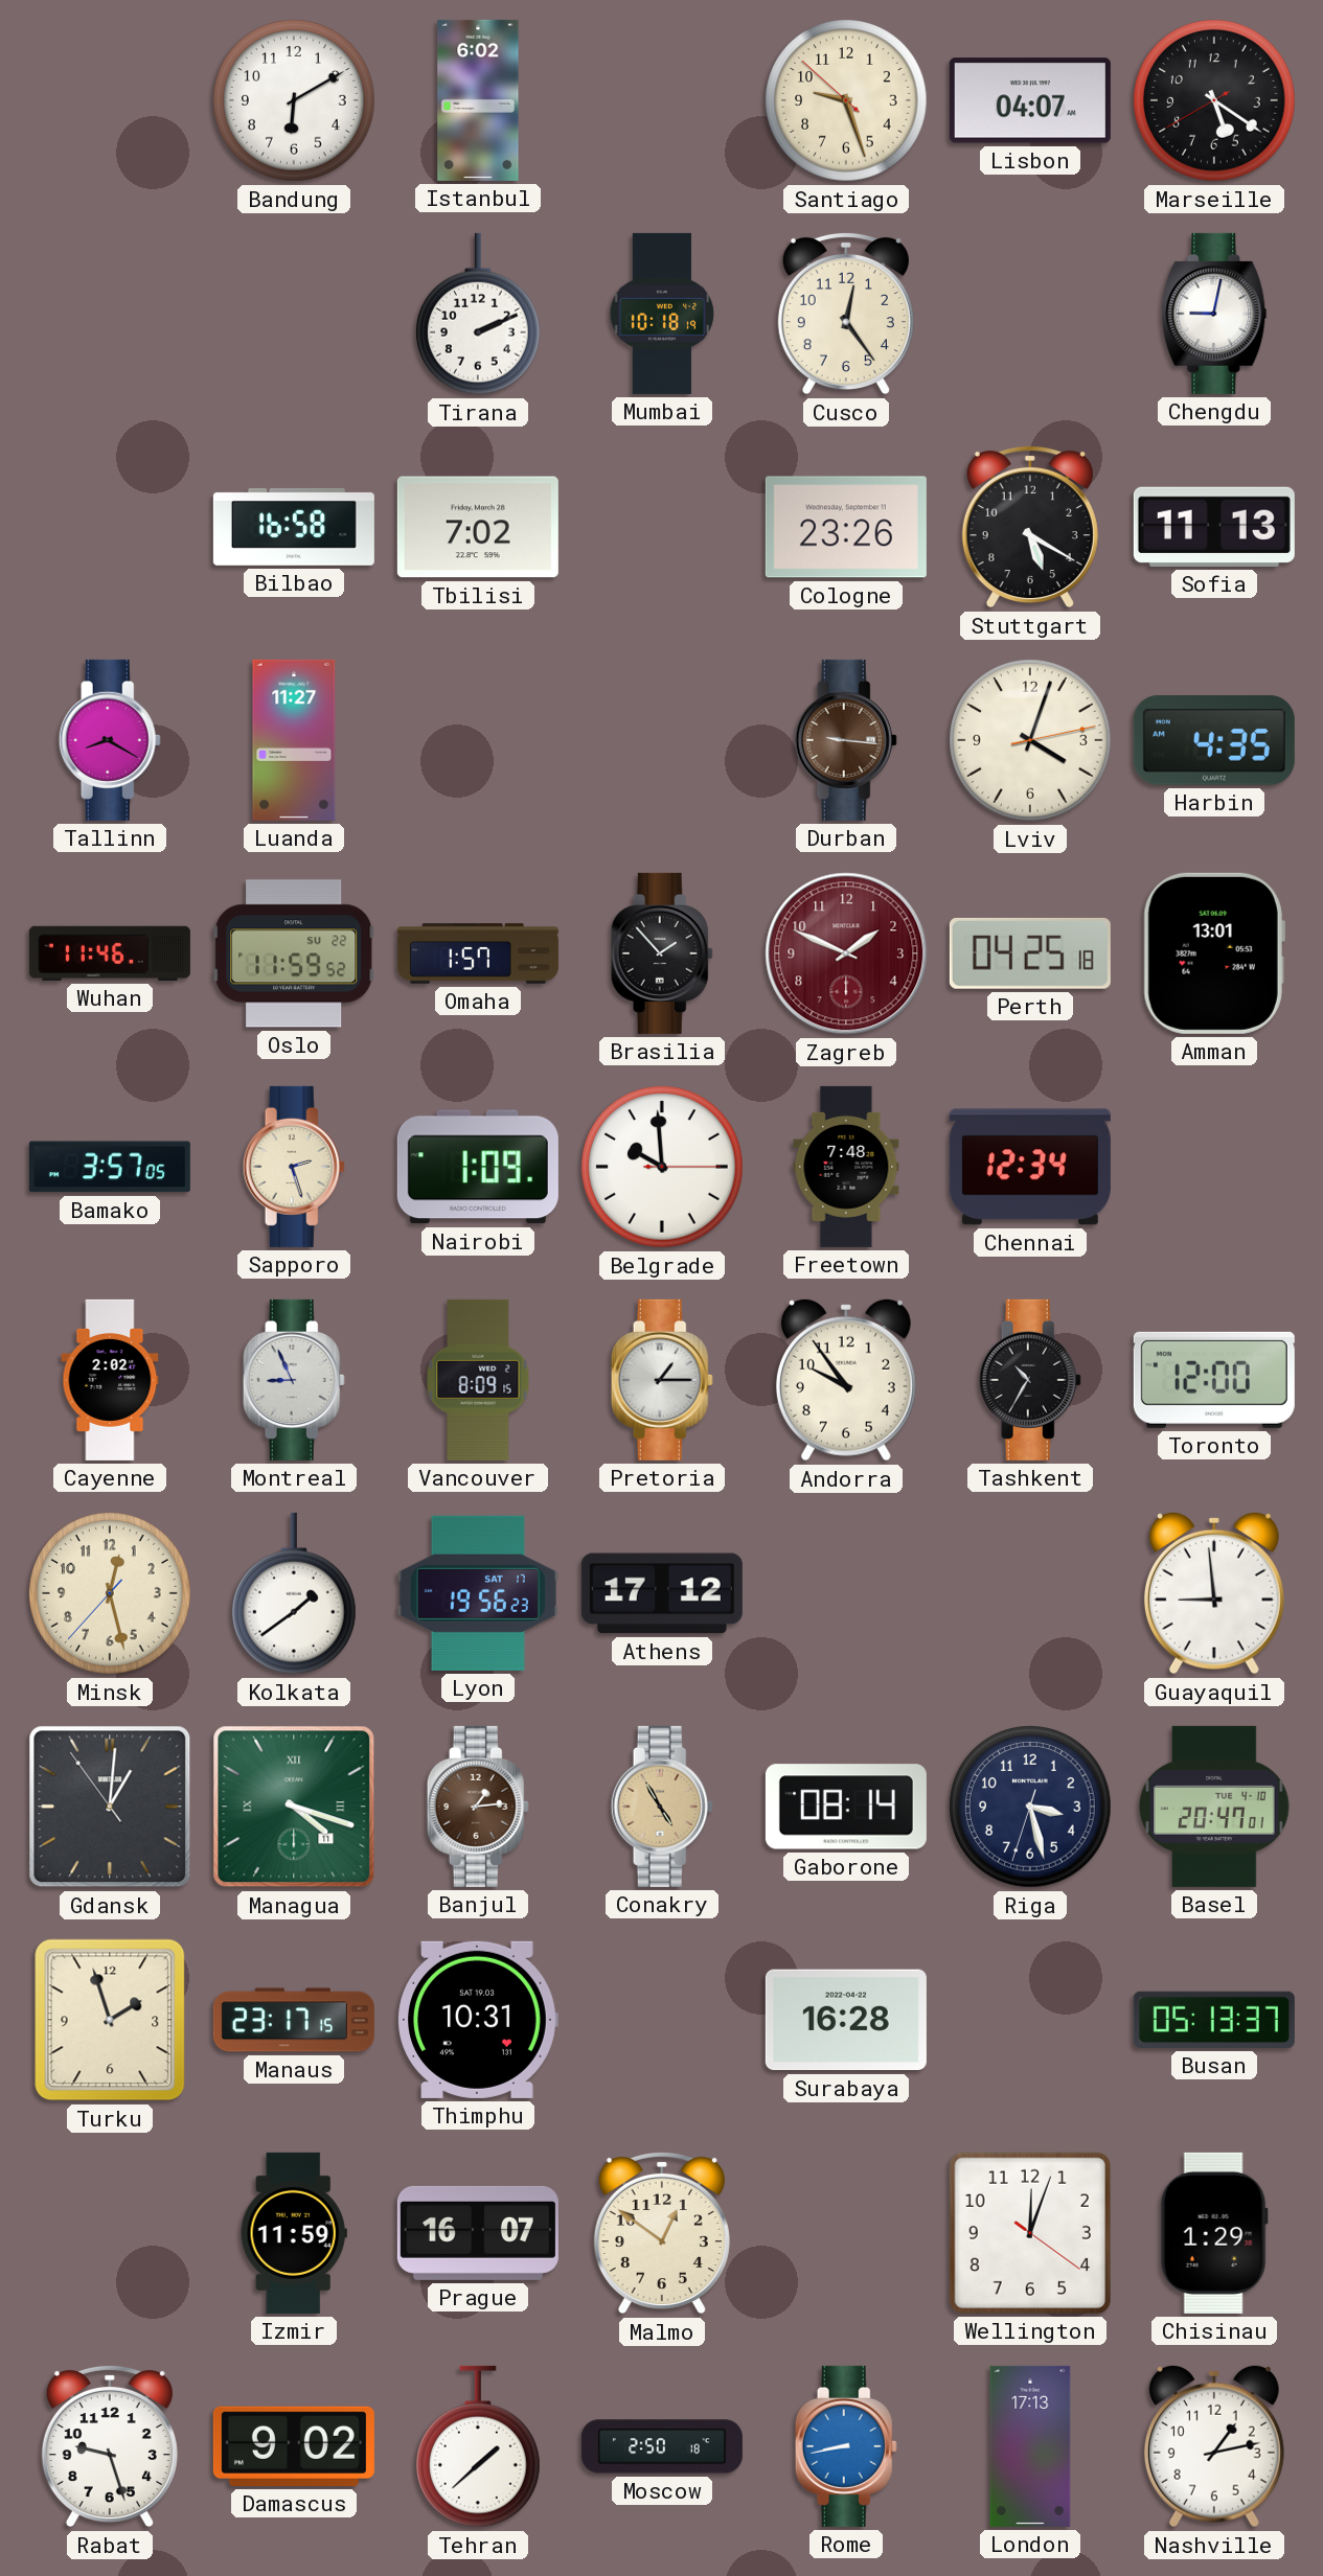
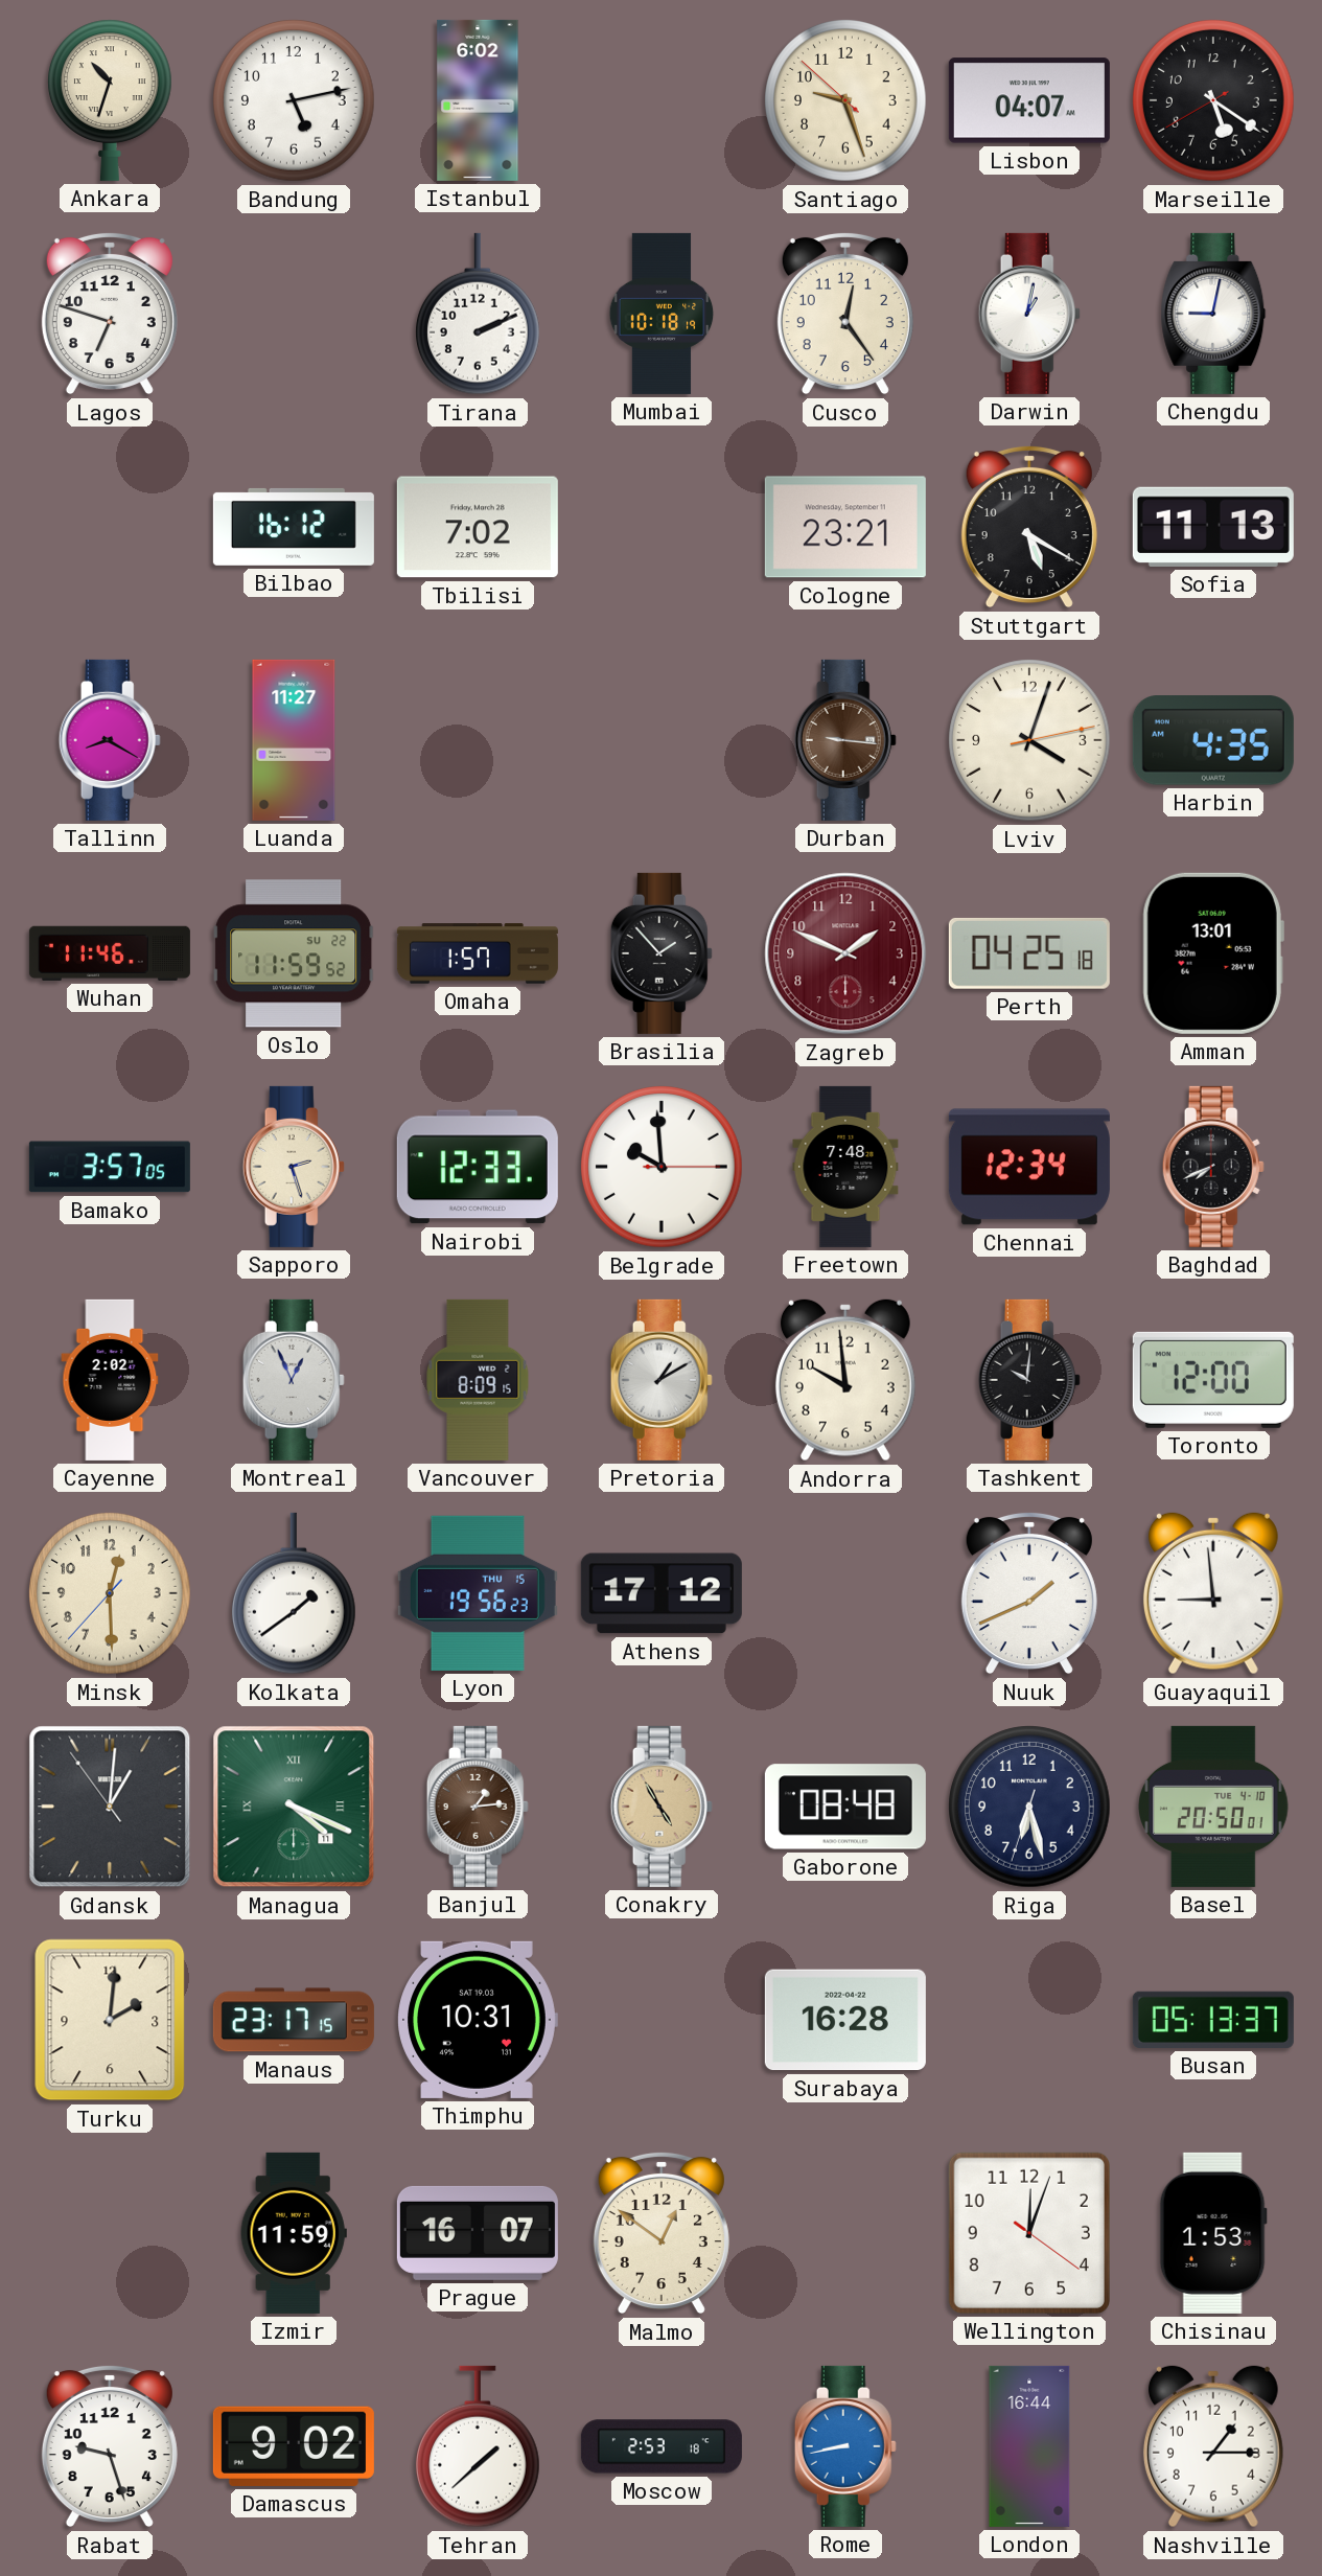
Ankara: none -> 10:33
Bandung: 6:10 -> 5:13
Lagos: none -> 6:48
Darwin: none -> 1:02
Bilbao: 16:58 -> 16:12
Cologne: 23:26 -> 23:21
Nairobi: 1:09 -> 12:33
Baghdad: none -> 7:41
Montreal: 8:56 -> 12:56
Pretoria: 1:15 -> 1:10
Andorra: 9:54 -> 9:59
Tashkent: 10:35 -> 10:01
Minsk: 12:27 -> 12:29
Lyon date: SAT 17 -> THU 15
Nuuk: none -> 1:41
Managua: 4:18 -> 4:19
Gaborone: 08:14 -> 08:48
Riga: 3:27 -> 6:27
Basel: 20:47 -> 20:50
Turku: 1:57 -> 2:01
Chisinau: 1:29 -> 1:53
Moscow: 2:50 -> 2:53
London: 17:13 -> 16:44
Nashville: 1:13 -> 1:15
